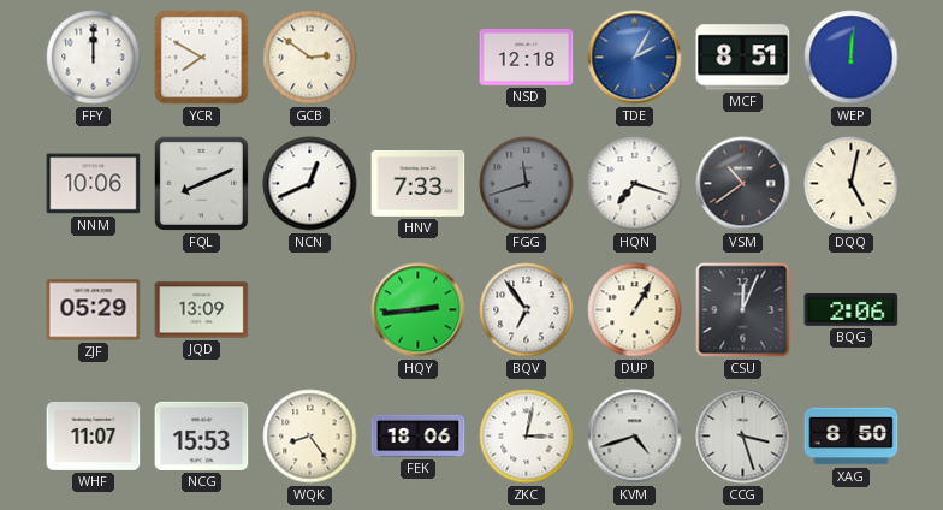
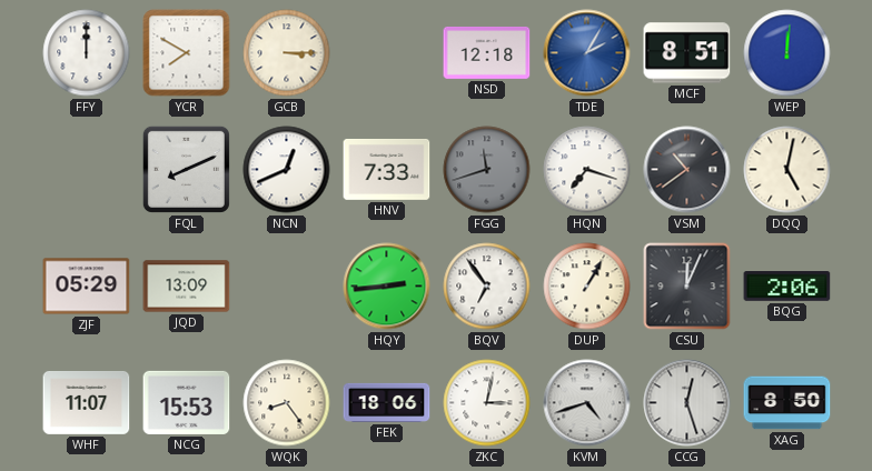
GCB: 2:51 -> 3:15
NNM: 10:06 -> none
CCG: 3:27 -> 12:27
